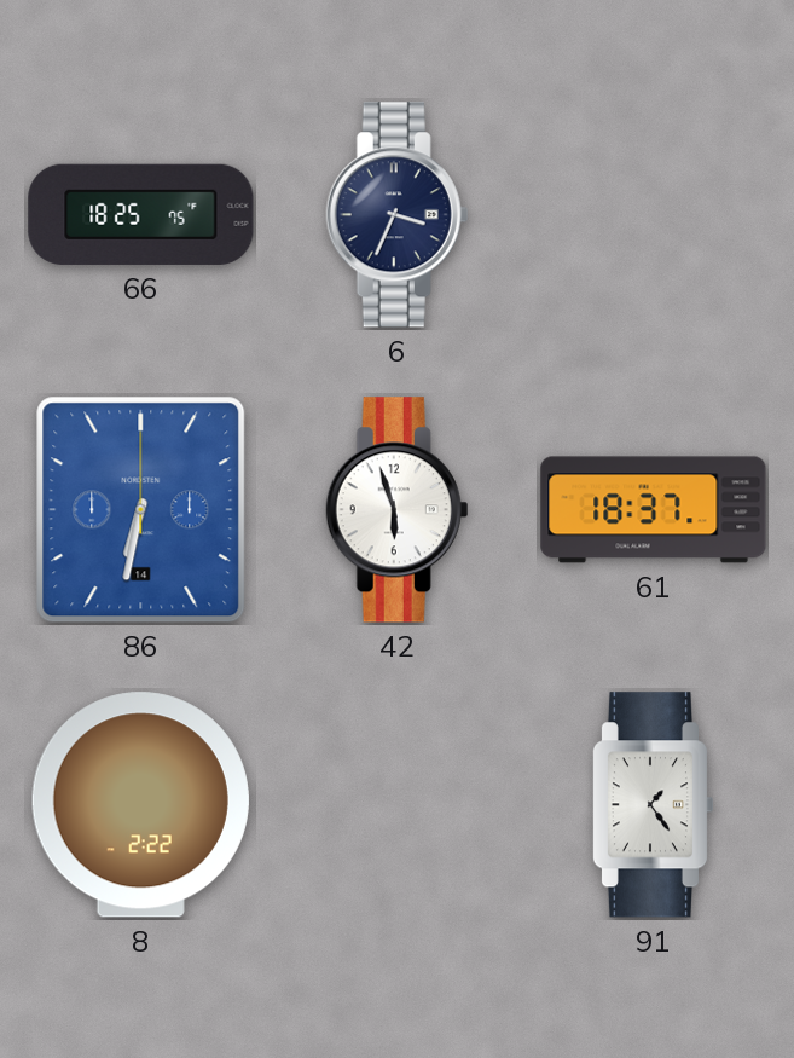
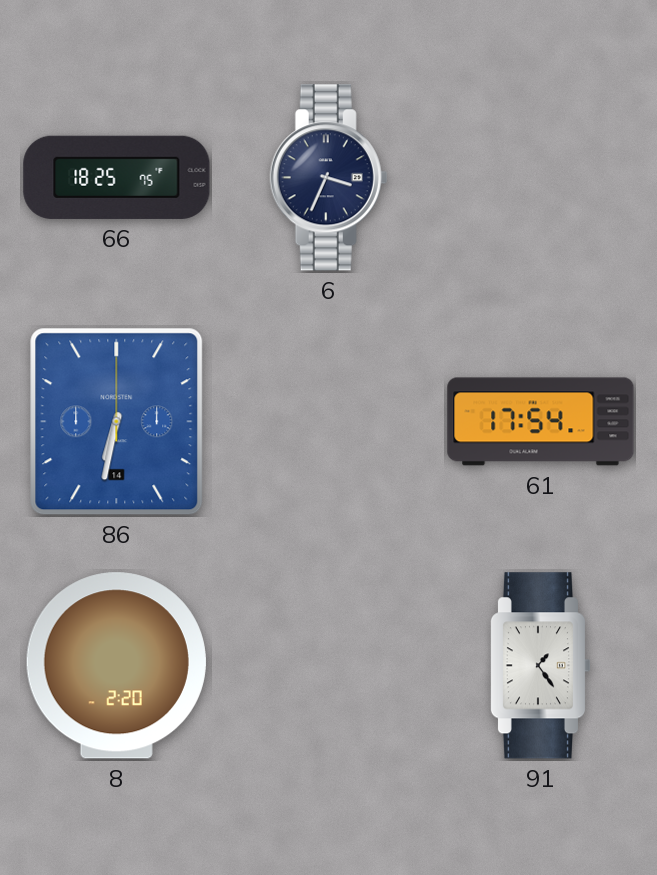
42: 5:57 -> none
61: 18:37 -> 17:54
8: 2:22 -> 2:20
